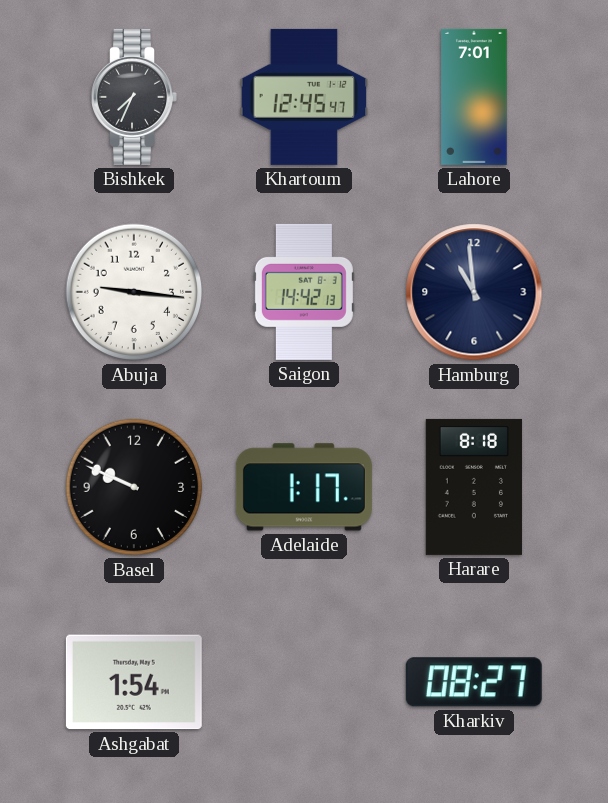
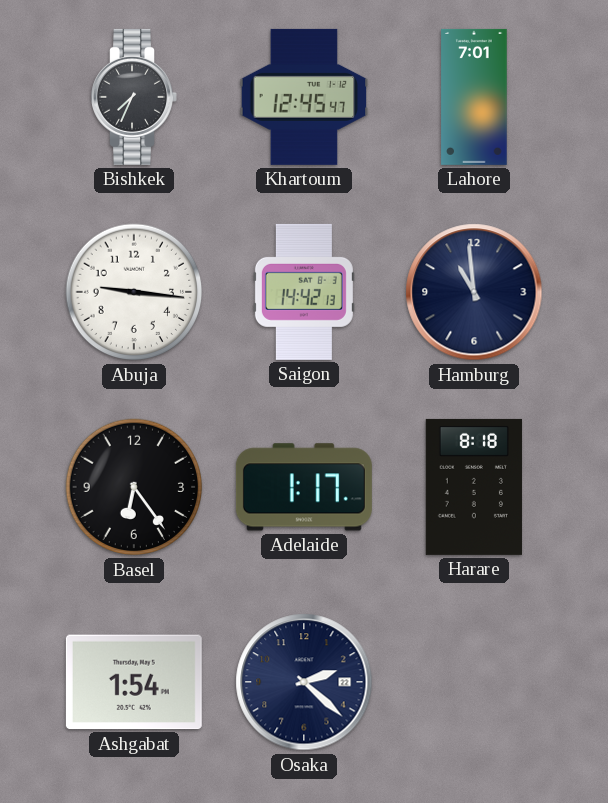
Basel: 9:49 -> 6:24
Osaka: none -> 2:22
Kharkiv: 08:27 -> none
